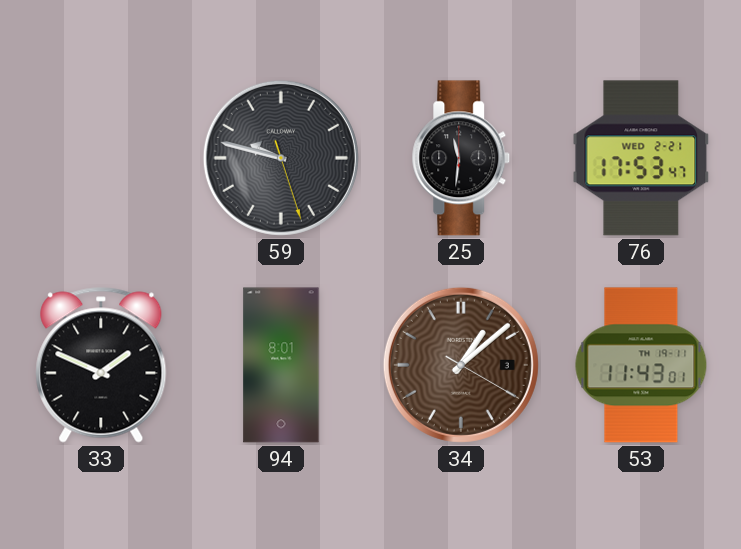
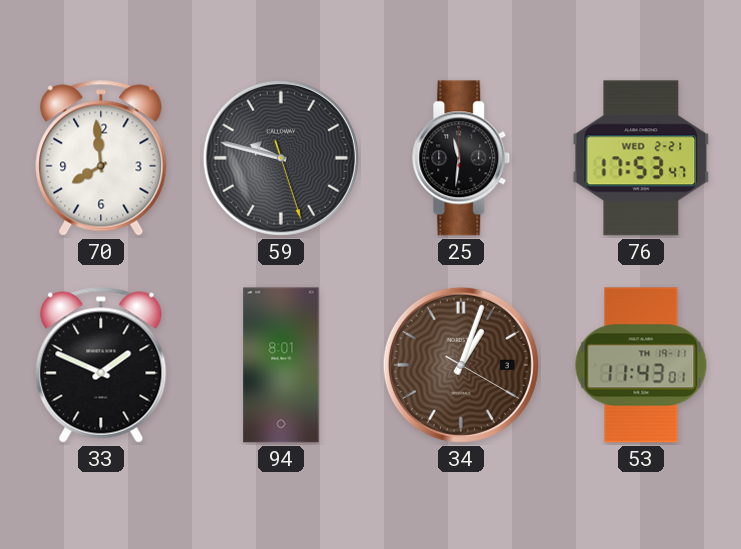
70: none -> 7:59
34: 1:08 -> 1:03
